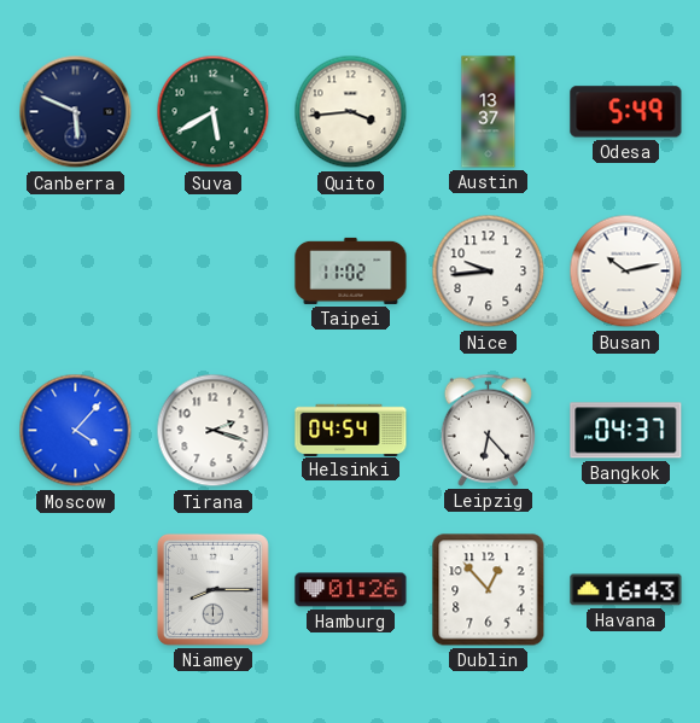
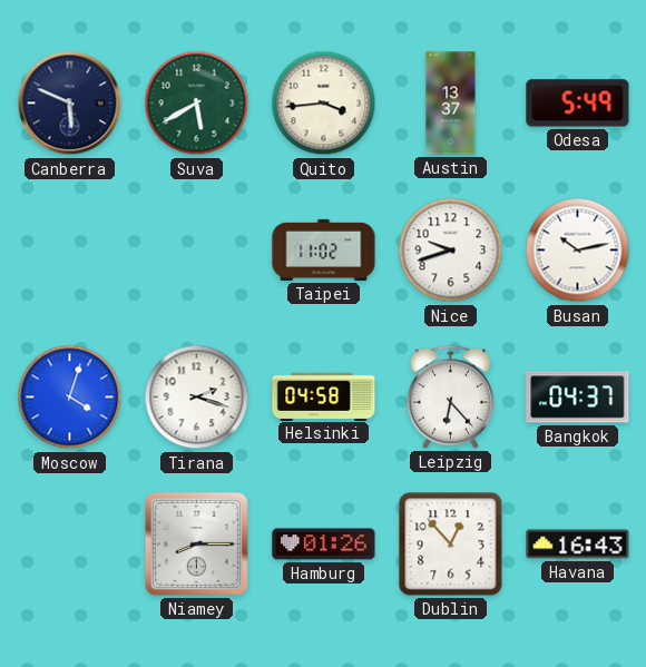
Nice: 9:44 -> 9:42
Moscow: 4:07 -> 4:03
Helsinki: 04:54 -> 04:58
